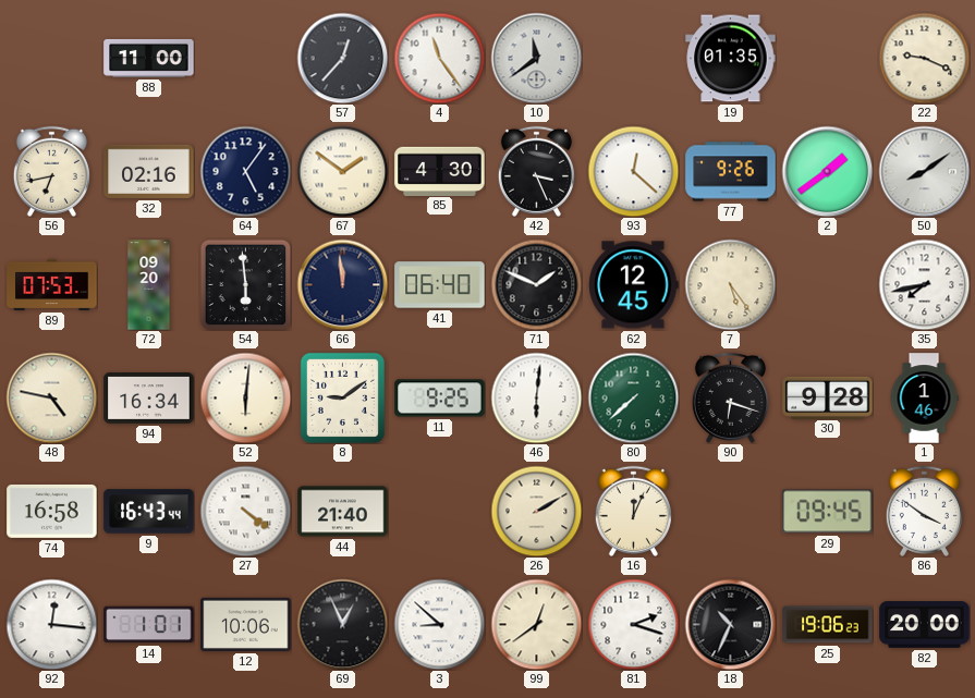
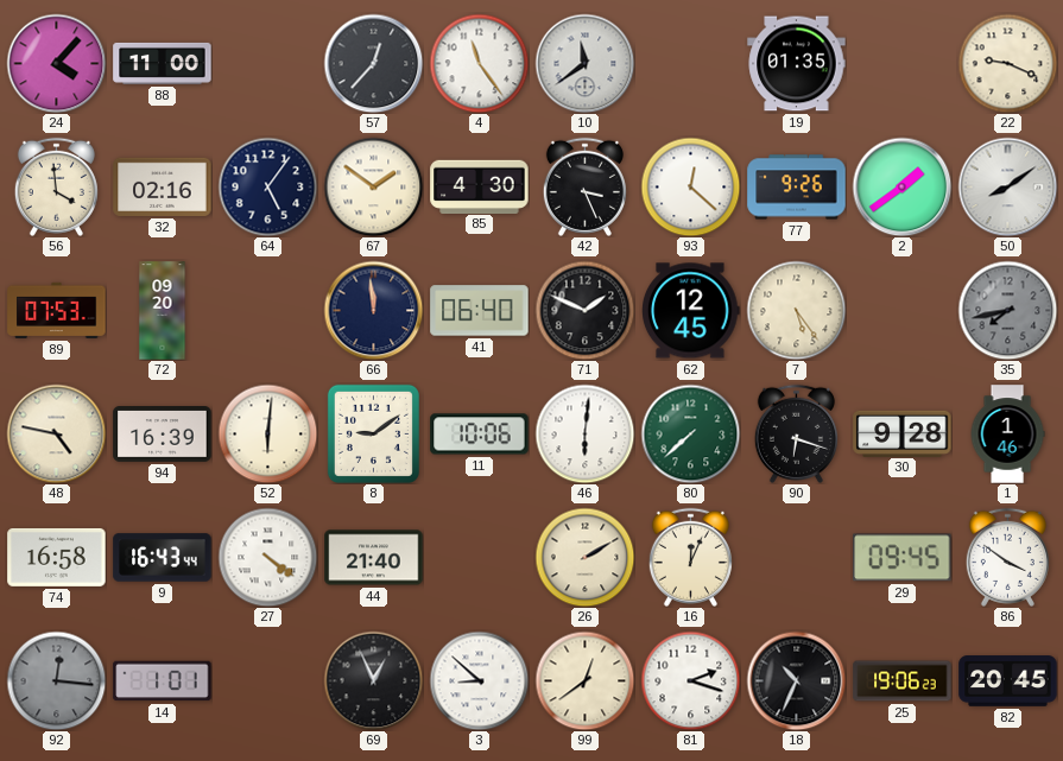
24: none -> 4:07
56: 6:43 -> 3:59
54: 5:59 -> none
35 dial: white -> grey
94: 16:34 -> 16:39
11: 9:25 -> 10:06
92 dial: white -> grey
12: 10:06 -> none
82: 20:00 -> 20:45
